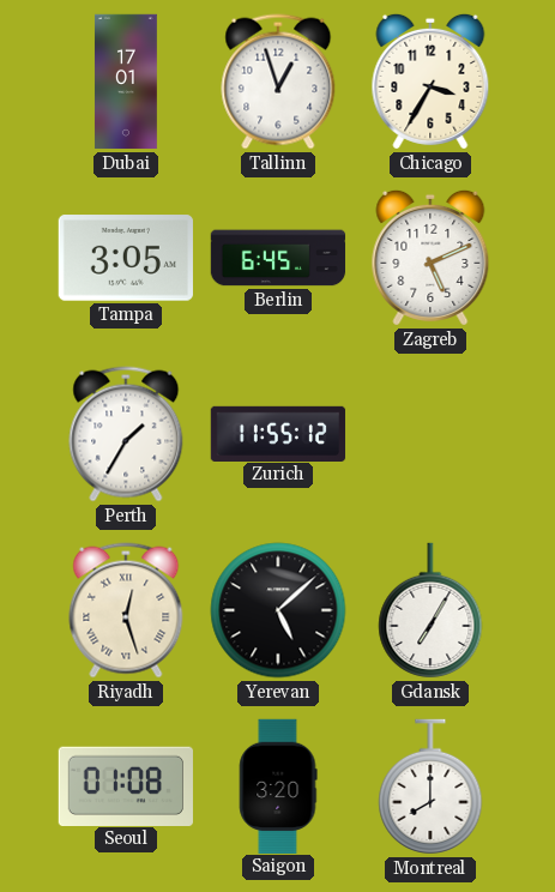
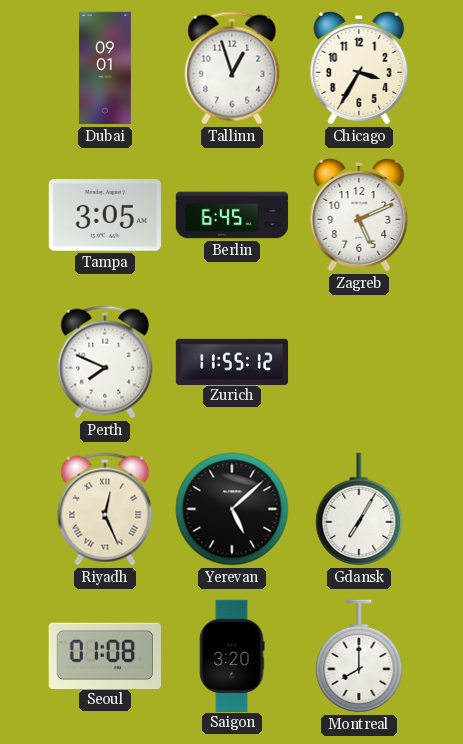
Dubai: 17:01 -> 09:01
Perth: 1:35 -> 7:49
Riyadh: 12:27 -> 12:26
